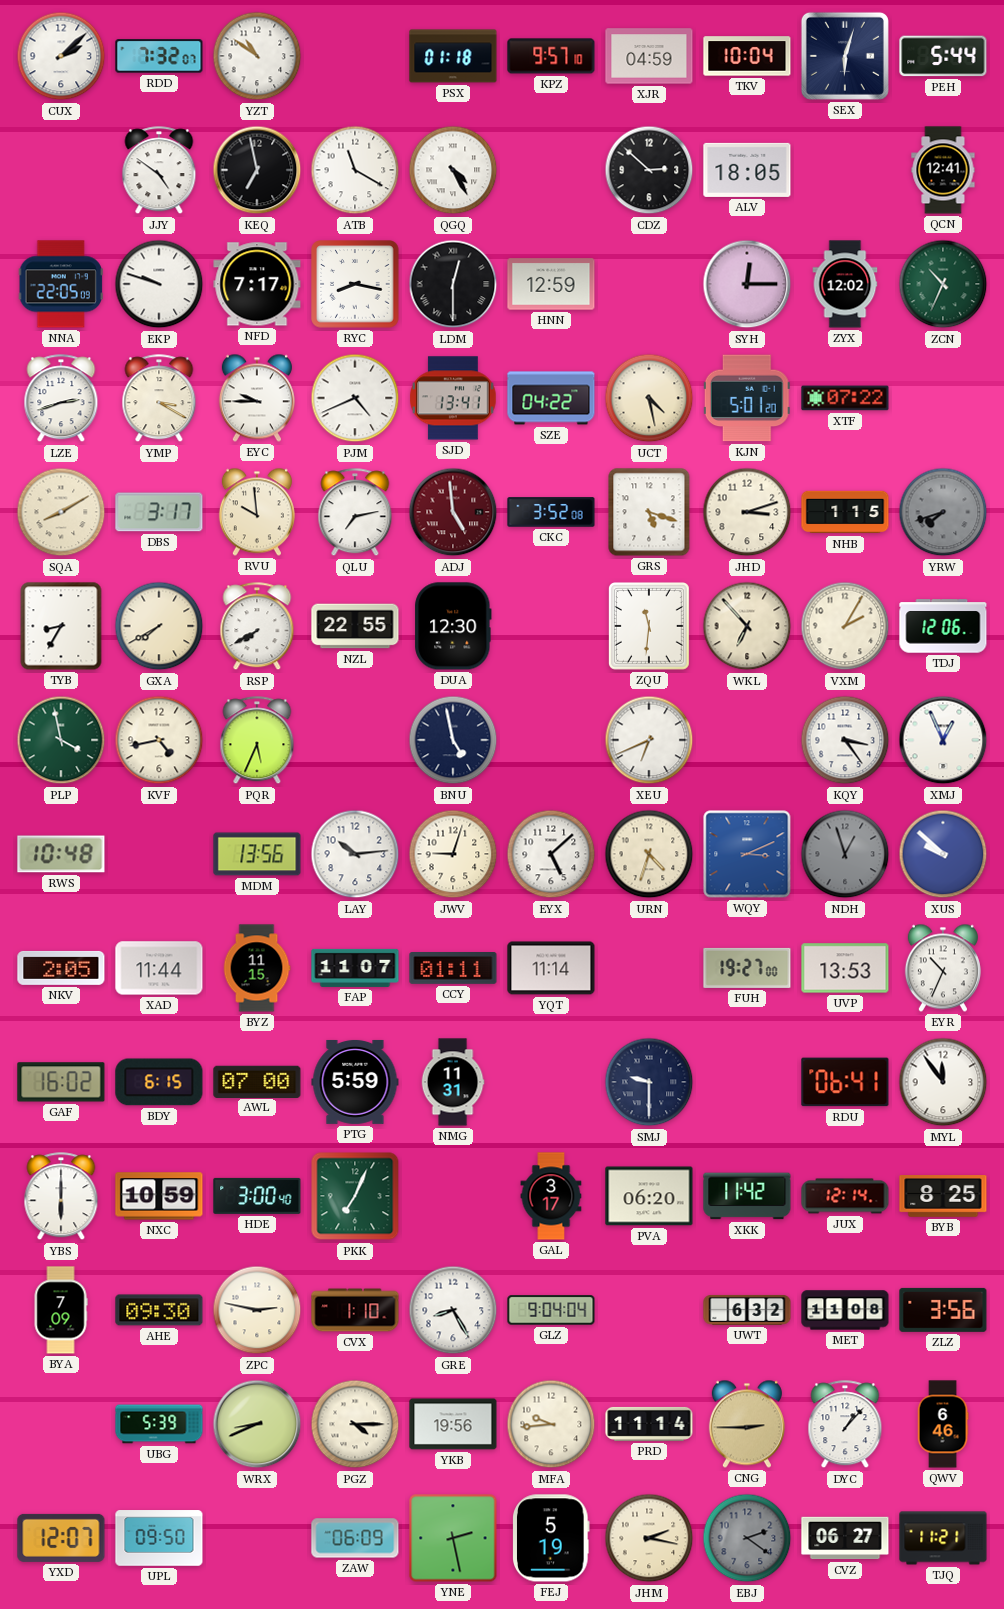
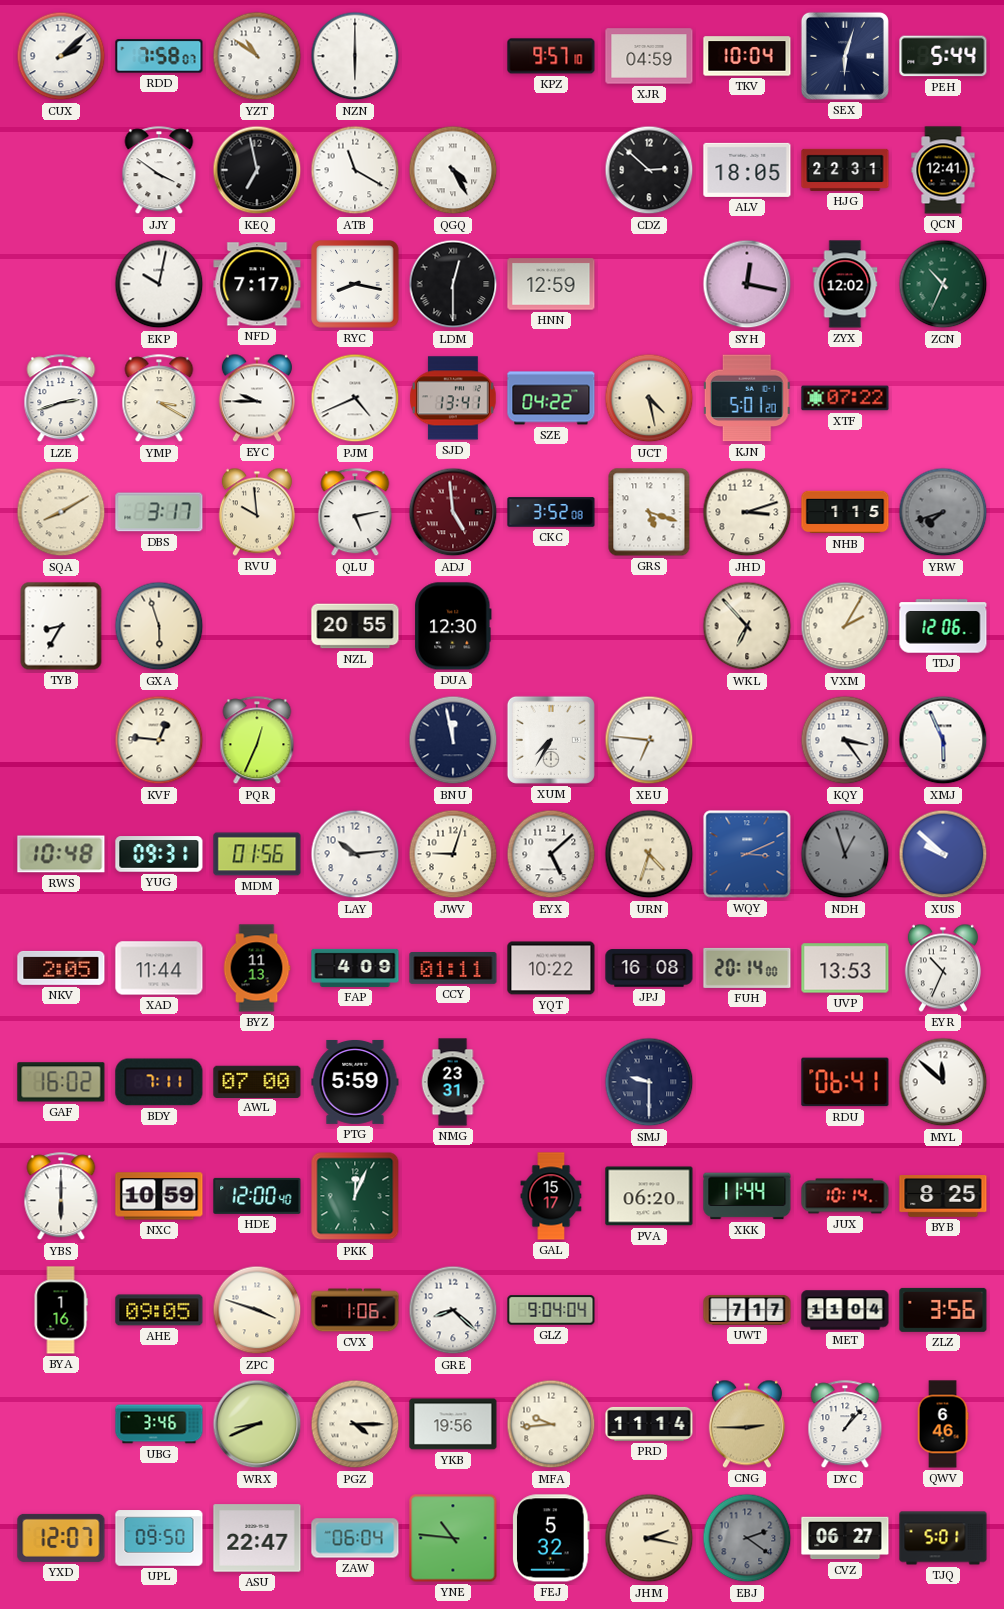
RDD: 7:32 -> 7:58
NZN: none -> 6:00
PSX: 01:18 -> none
JJY: 4:51 -> 3:51
HJG: none -> 22:31
NNA: 22:05 -> none
EKP: 9:48 -> 10:02
SYH: 12:15 -> 12:17
QLU: 7:13 -> 5:13
GXA: 7:40 -> 5:57
RSP: 7:40 -> none
NZL: 22:55 -> 20:55
ZQU: 11:31 -> none
PLP: 3:58 -> none
KVF: 4:43 -> 12:46
PQR: 5:34 -> 12:34
BNU: 4:58 -> 11:58
XUM: none -> 7:35
XEU: 6:41 -> 6:46
XMJ: 12:56 -> 5:56
YUG: none -> 09:31
MDM: 13:56 -> 01:56
BYZ: 11:15 -> 11:13
FAP: 11:07 -> 4:09
YQT: 11:14 -> 10:22
JPJ: none -> 16:08
FUH: 19:27 -> 20:14
BDY: 6:15 -> 7:11
NMG: 11:31 -> 23:31
MYL: 11:54 -> 11:52
HDE: 3:00 -> 12:00
PKK: 7:04 -> 12:04
GAL: 3:17 -> 15:17
XKK: 11:42 -> 11:44
JUX: 12:14 -> 10:14
BYA: 7:09 -> 1:16
AHE: 09:30 -> 09:05
ZPC: 2:47 -> 3:48
CVX: 1:10 -> 1:06
GRE: 8:25 -> 8:22
UWT: 6:32 -> 7:17
MET: 11:08 -> 11:04
UBG: 5:39 -> 3:46
ASU: none -> 22:47
ZAW: 06:09 -> 06:04
YNE: 2:28 -> 10:46
FEJ: 5:19 -> 5:32
TJQ: 11:21 -> 5:01
